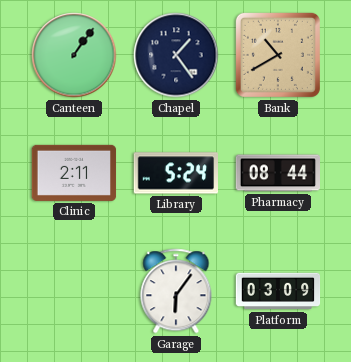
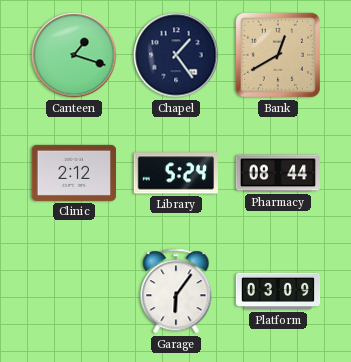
Canteen: 1:06 -> 1:18
Bank: 10:40 -> 12:40
Clinic: 2:11 -> 2:12
